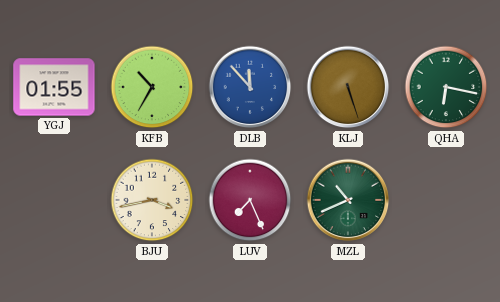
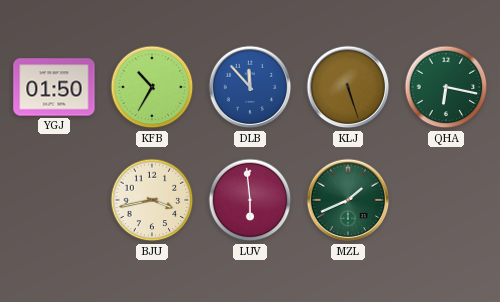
YGJ: 01:55 -> 01:50
LUV: 7:26 -> 5:59
MZL: 10:41 -> 1:41
